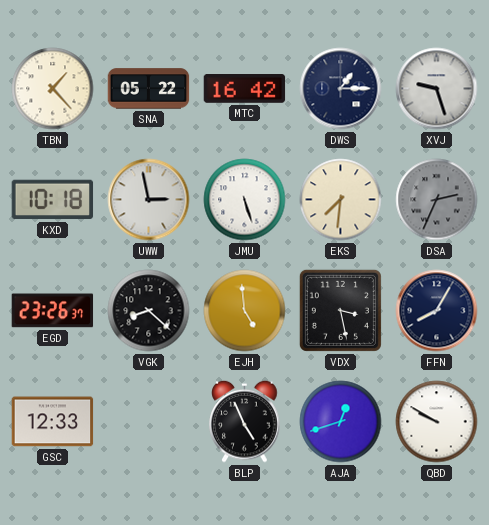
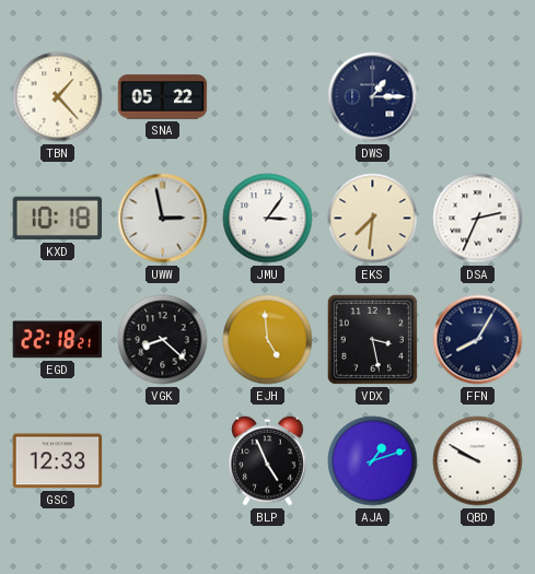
MTC: 16:42 -> none
XVJ: 9:27 -> none
JMU: 5:27 -> 3:06
DSA dial: grey -> white
EGD: 23:26 -> 22:18
AJA: 12:42 -> 1:12
